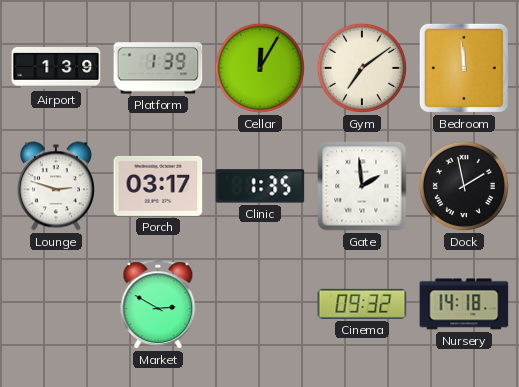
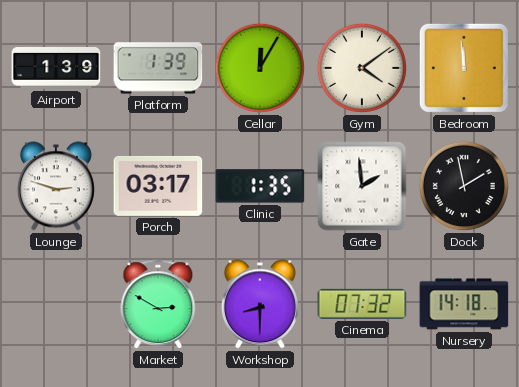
Gym: 7:09 -> 4:09
Workshop: none -> 8:30
Cinema: 09:32 -> 07:32
